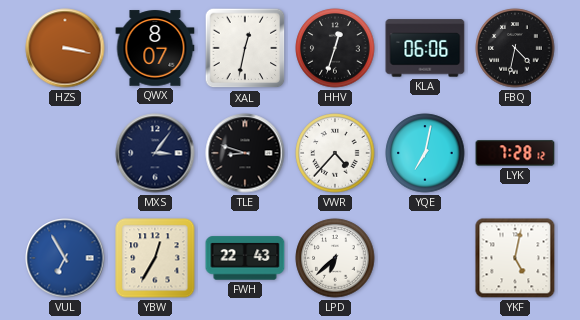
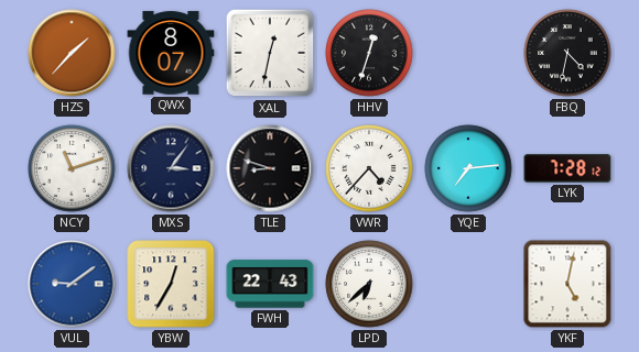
HZS: 3:17 -> 1:37
KLA: 06:06 -> none
NCY: none -> 11:12
YQE: 7:02 -> 7:14
VUL: 6:55 -> 9:09
